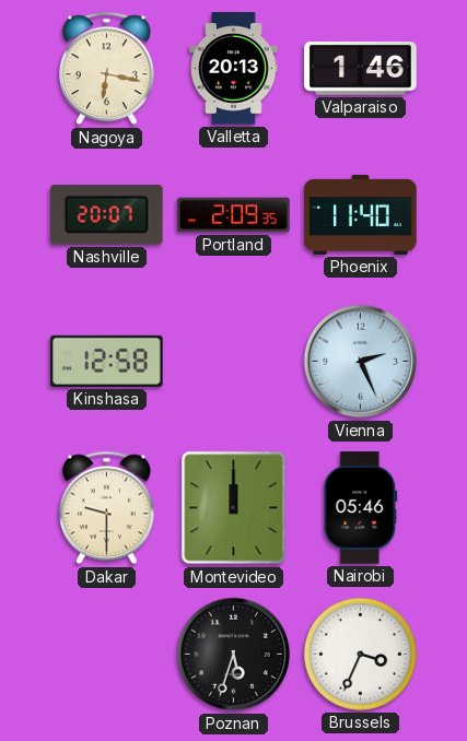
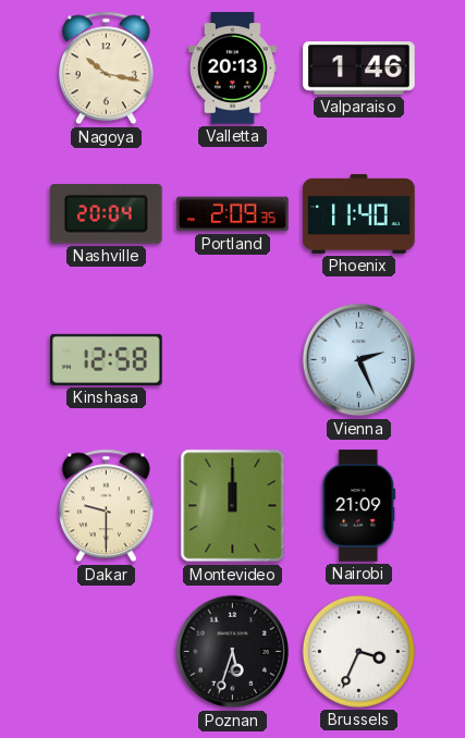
Nagoya: 6:17 -> 10:17
Nashville: 20:07 -> 20:04
Nairobi: 05:46 -> 21:09
